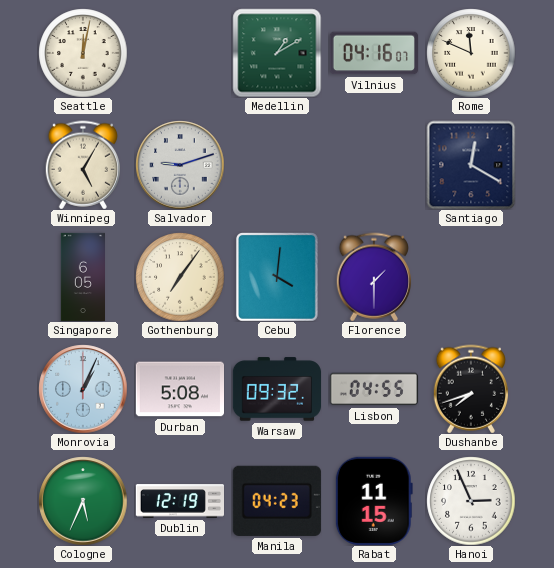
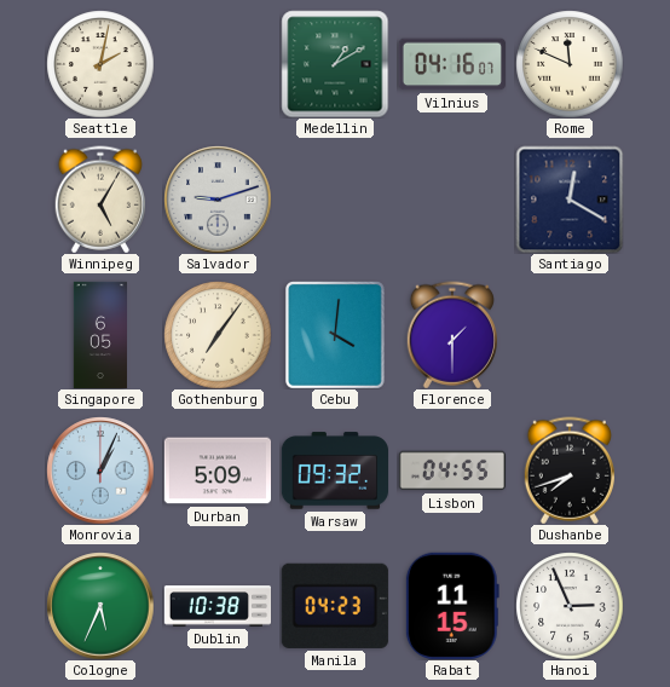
Seattle: 12:02 -> 2:02
Durban: 5:08 -> 5:09
Dublin: 12:19 -> 10:38
